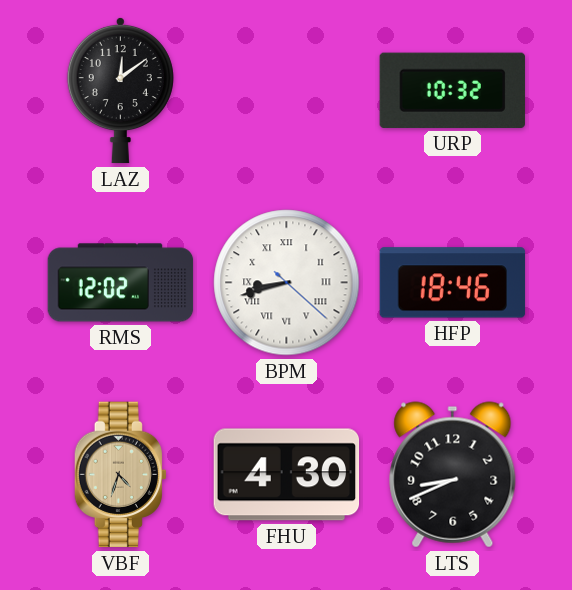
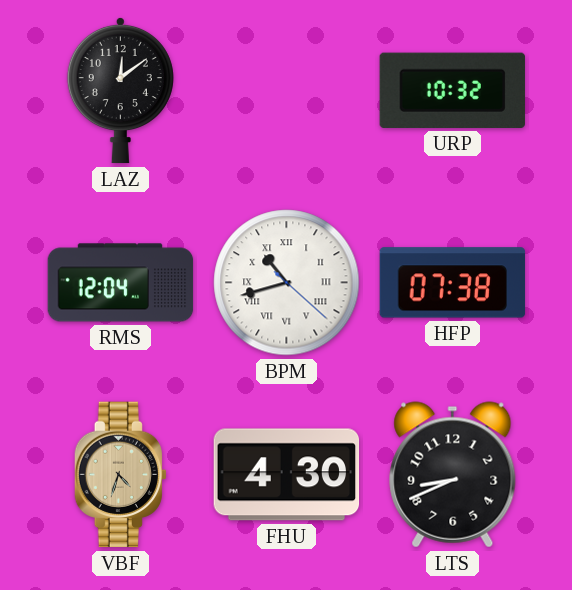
RMS: 12:02 -> 12:04
BPM: 8:42 -> 10:42
HFP: 18:46 -> 07:38
